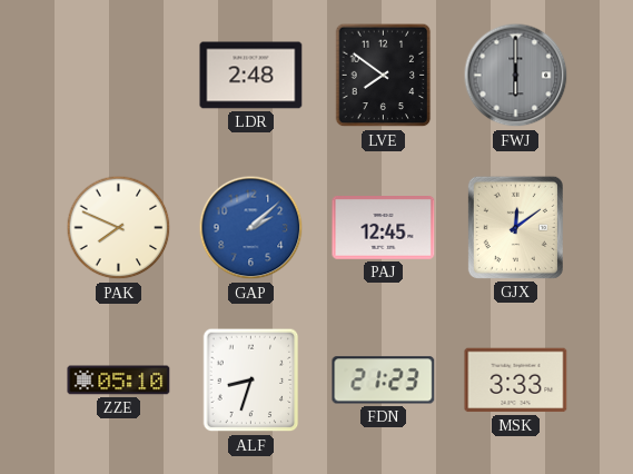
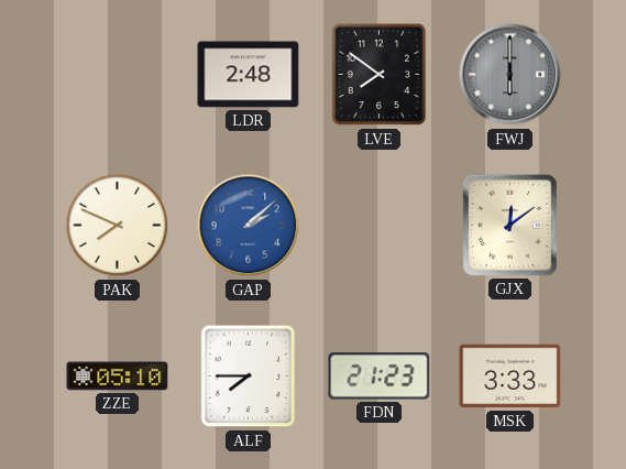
PAJ: 12:45 -> none
ALF: 8:33 -> 7:45
